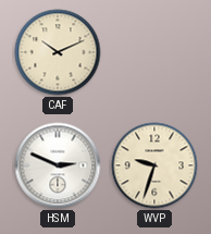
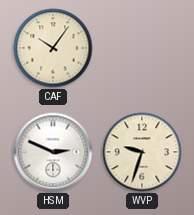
CAF: 10:11 -> 10:06
